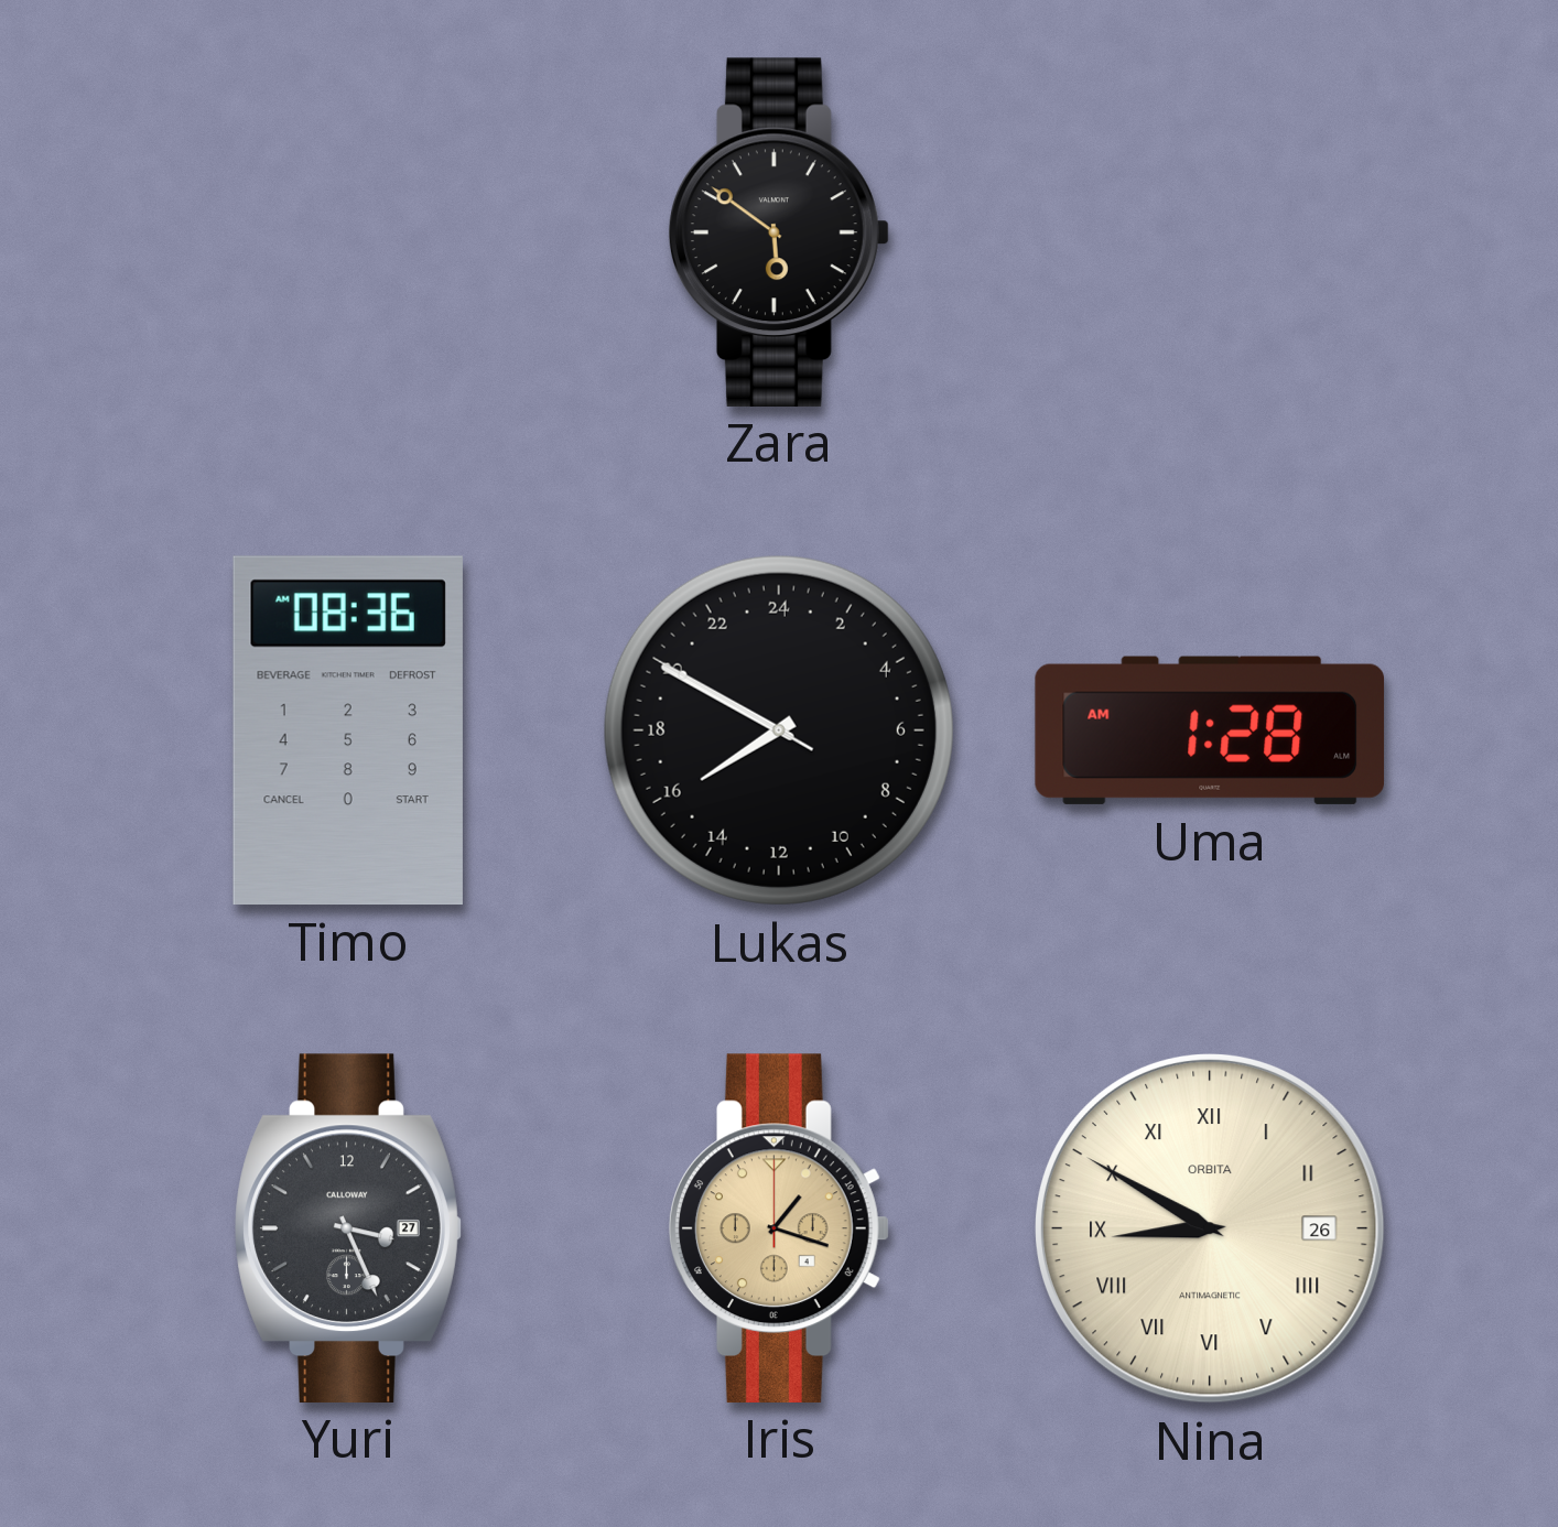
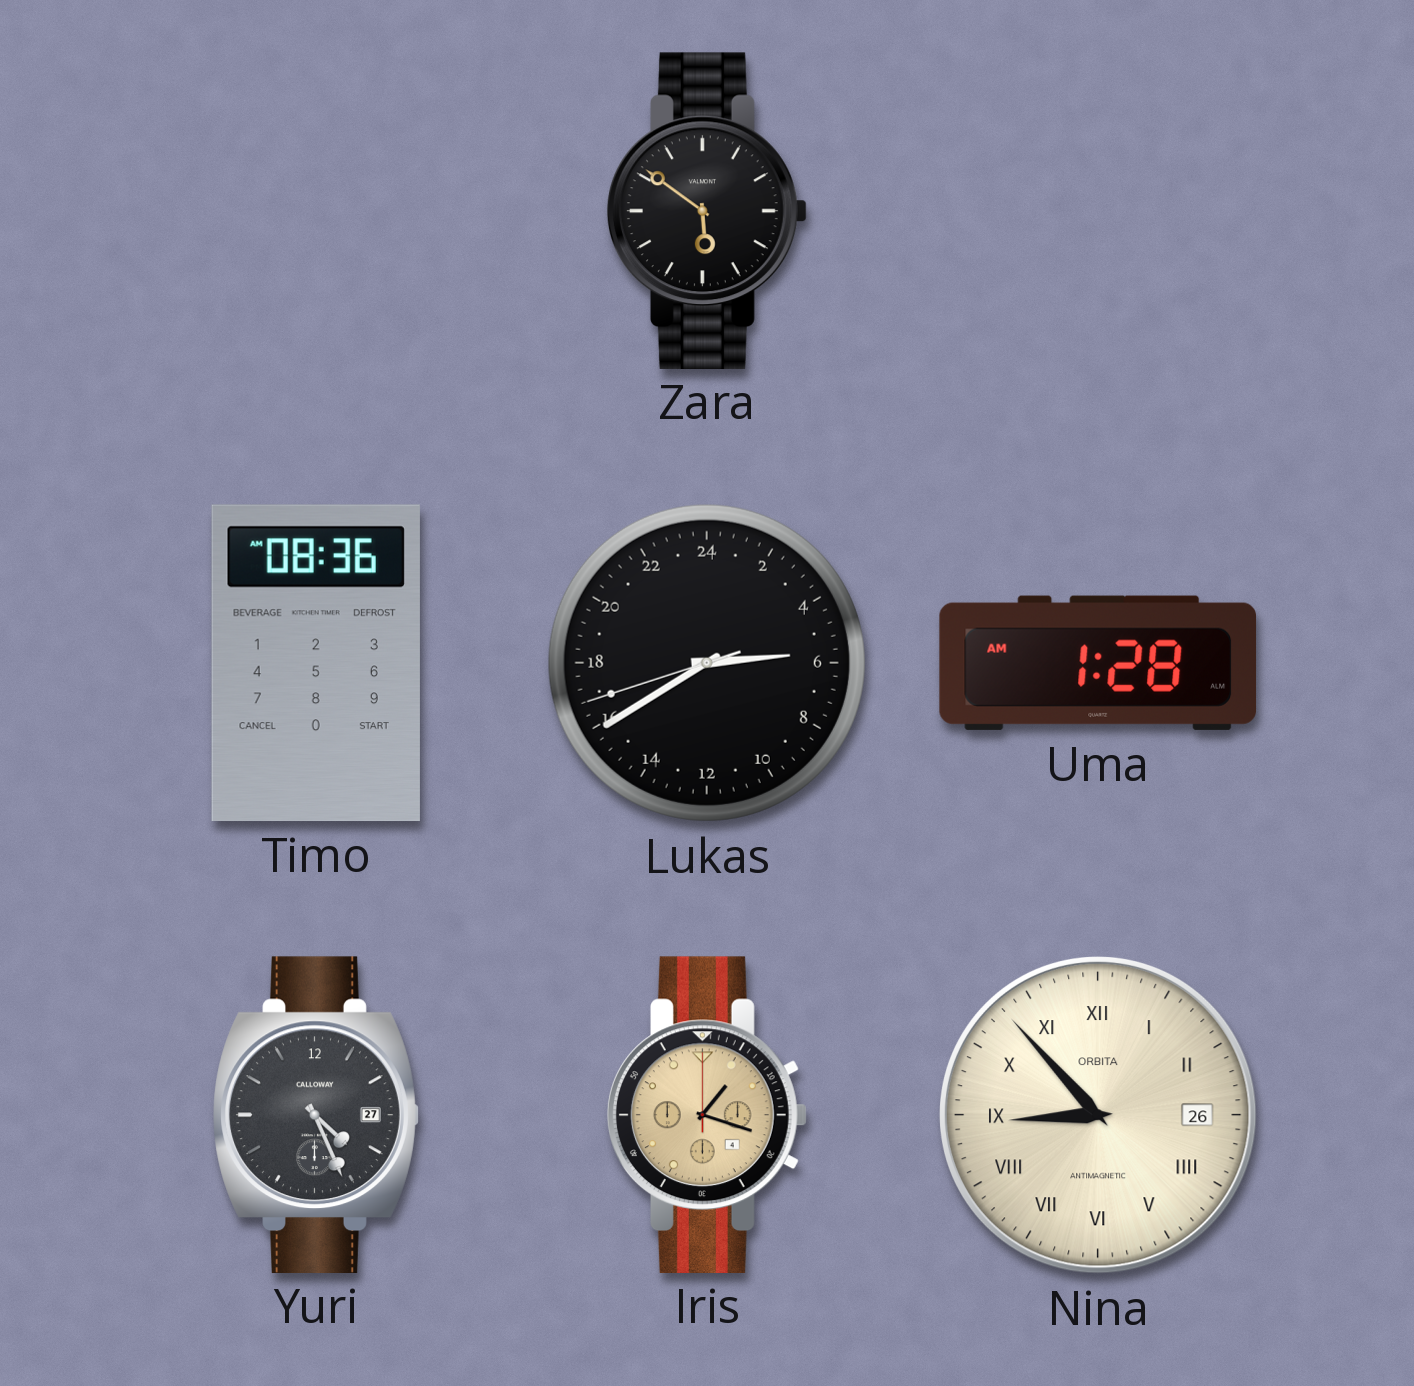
Lukas: 15:49 -> 5:39
Yuri: 3:26 -> 4:26
Nina: 8:50 -> 8:53
